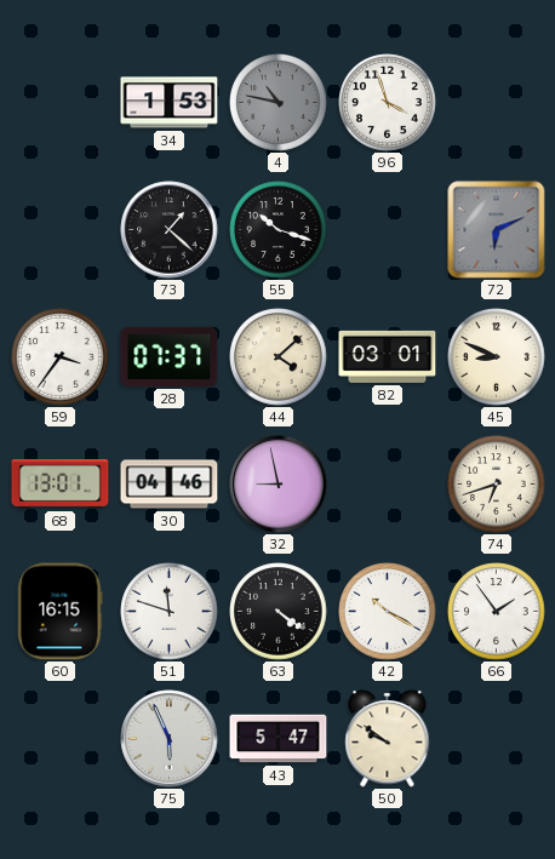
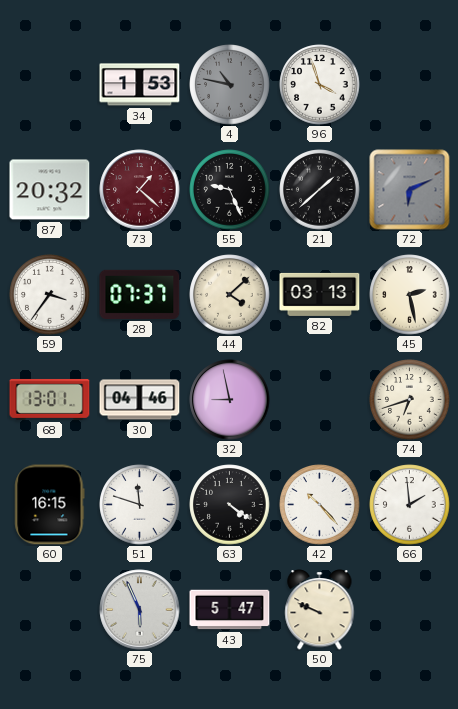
87: none -> 20:32
73 dial: black -> burgundy
55: 10:18 -> 9:26
21: none -> 1:38
82: 03:01 -> 03:13
45: 8:49 -> 2:28
42: 10:20 -> 10:23
66: 1:54 -> 1:59
50: 9:51 -> 9:49
